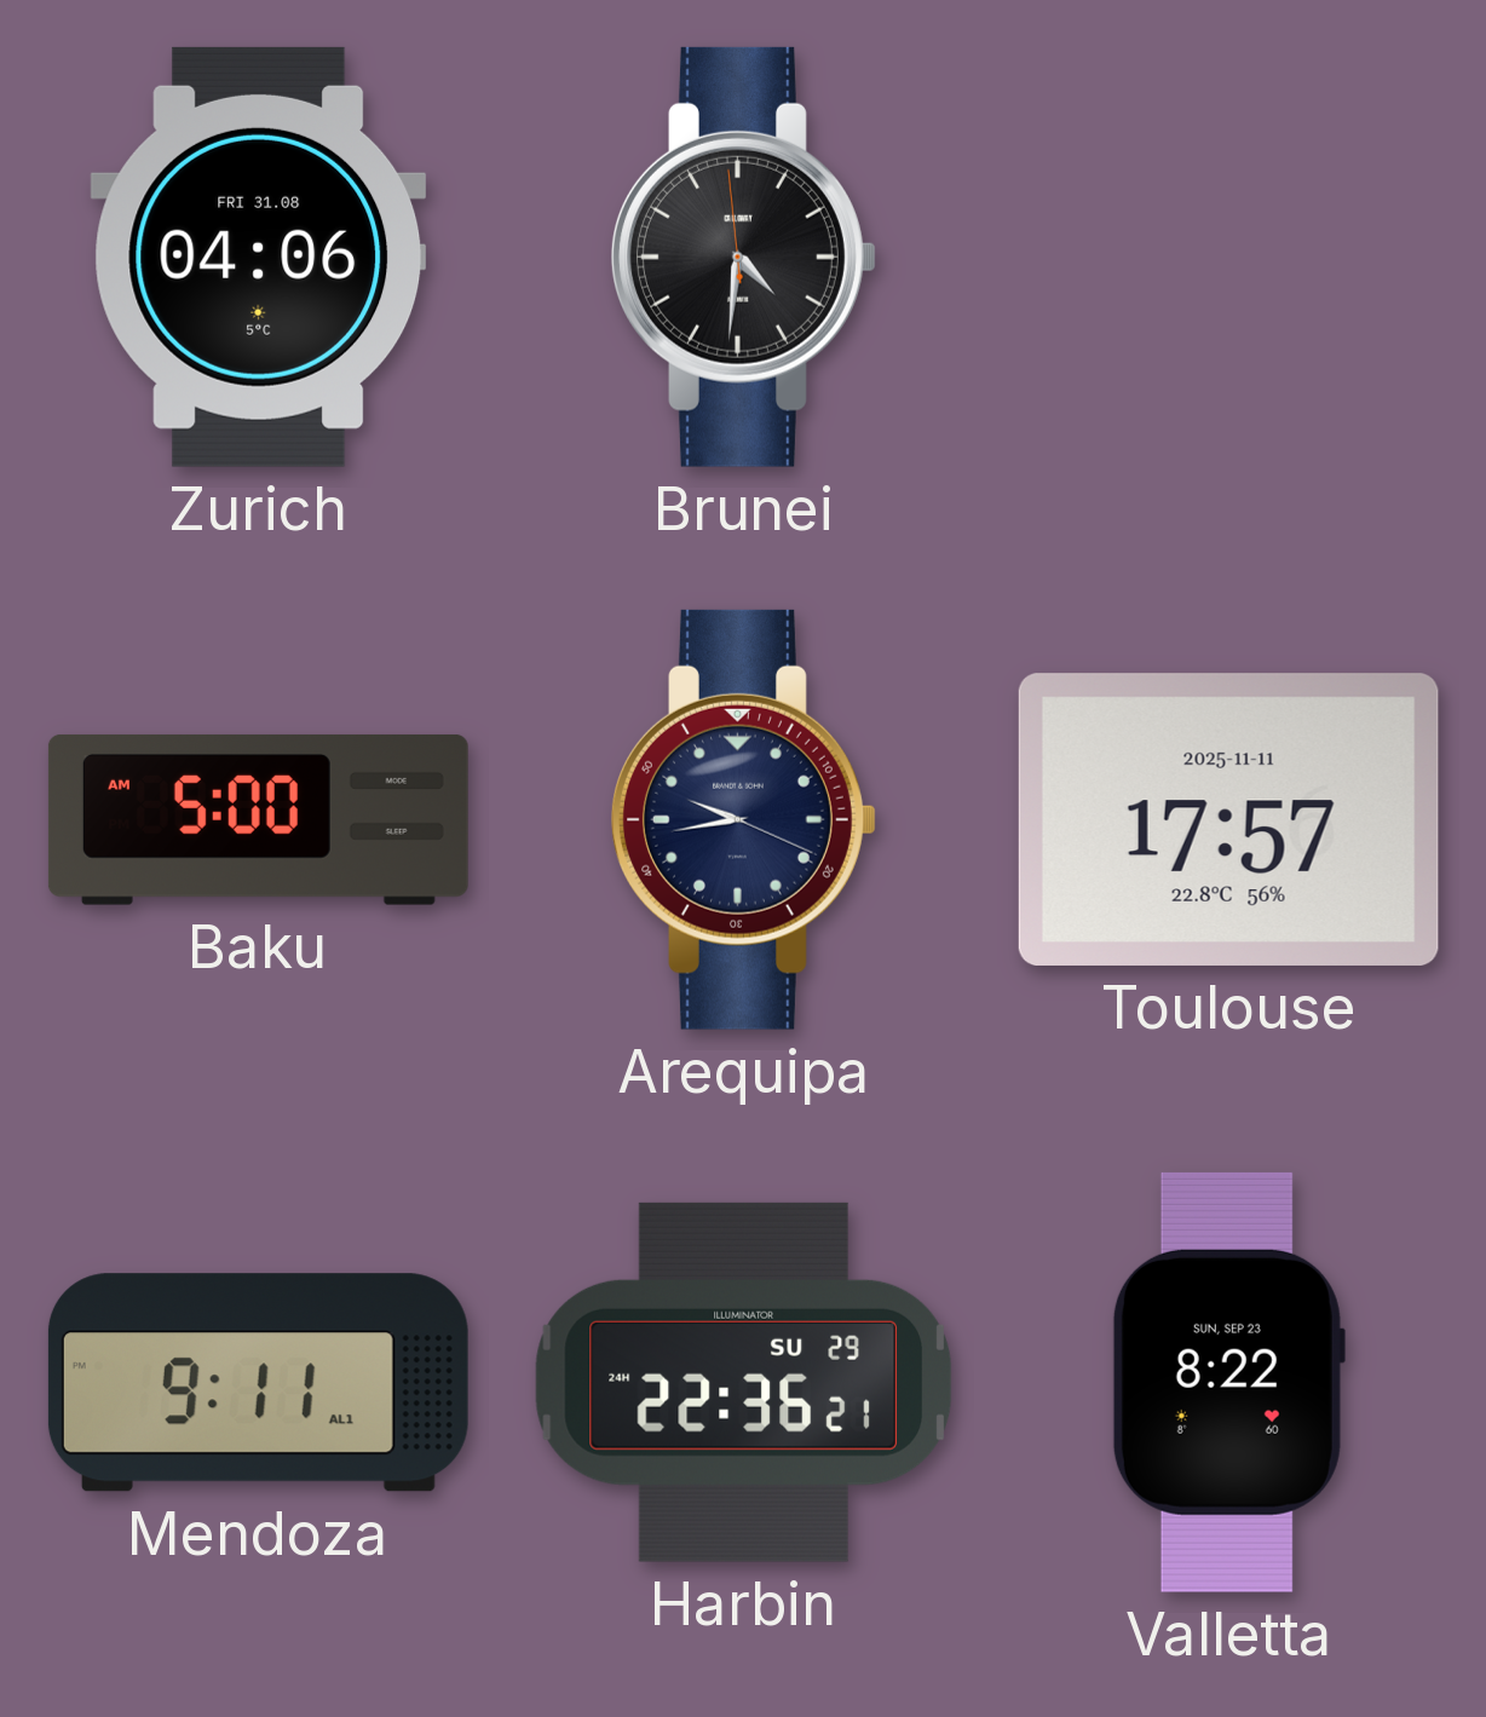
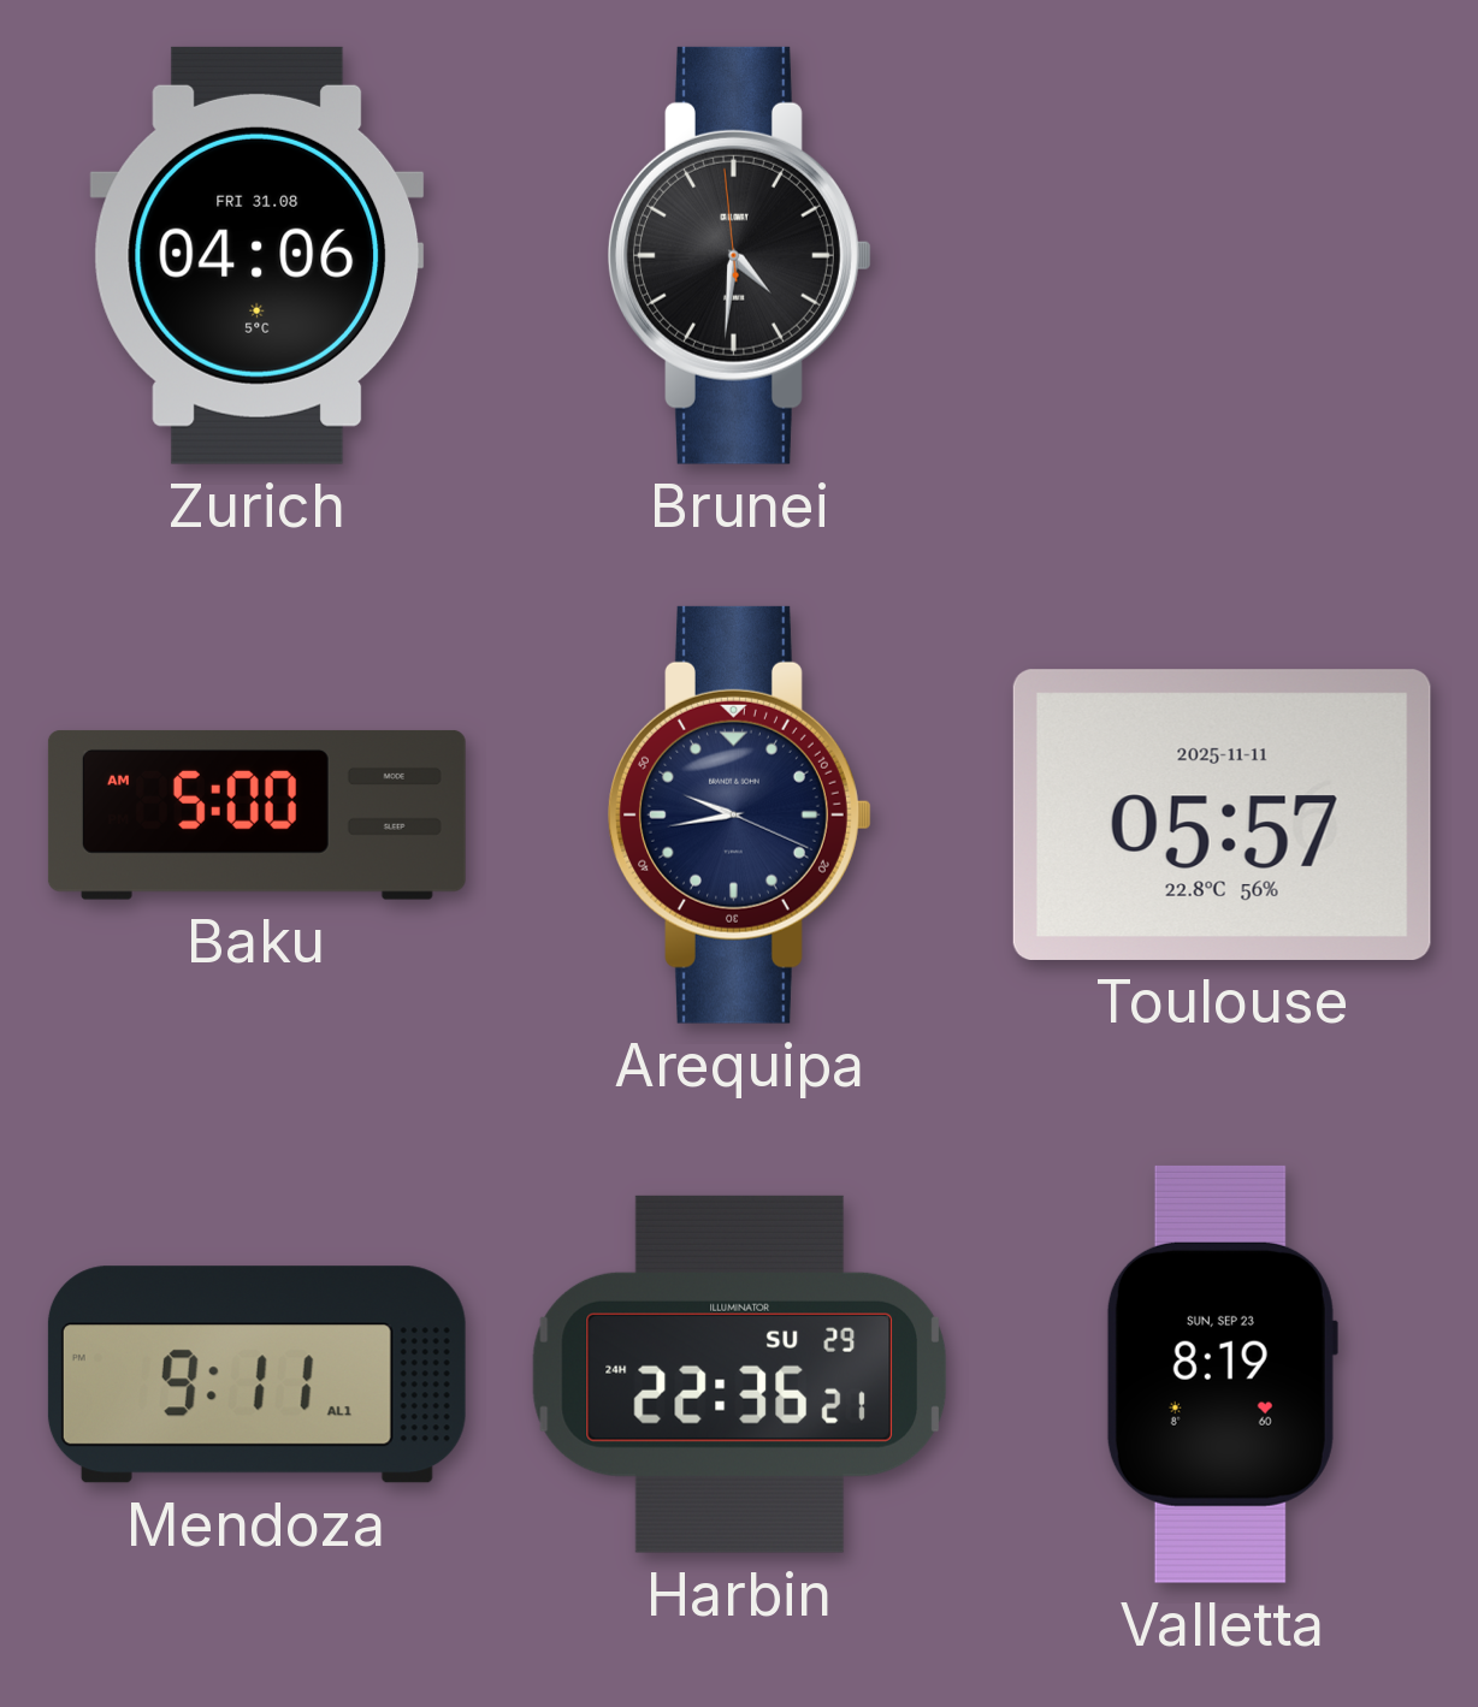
Toulouse: 17:57 -> 05:57
Valletta: 8:22 -> 8:19
